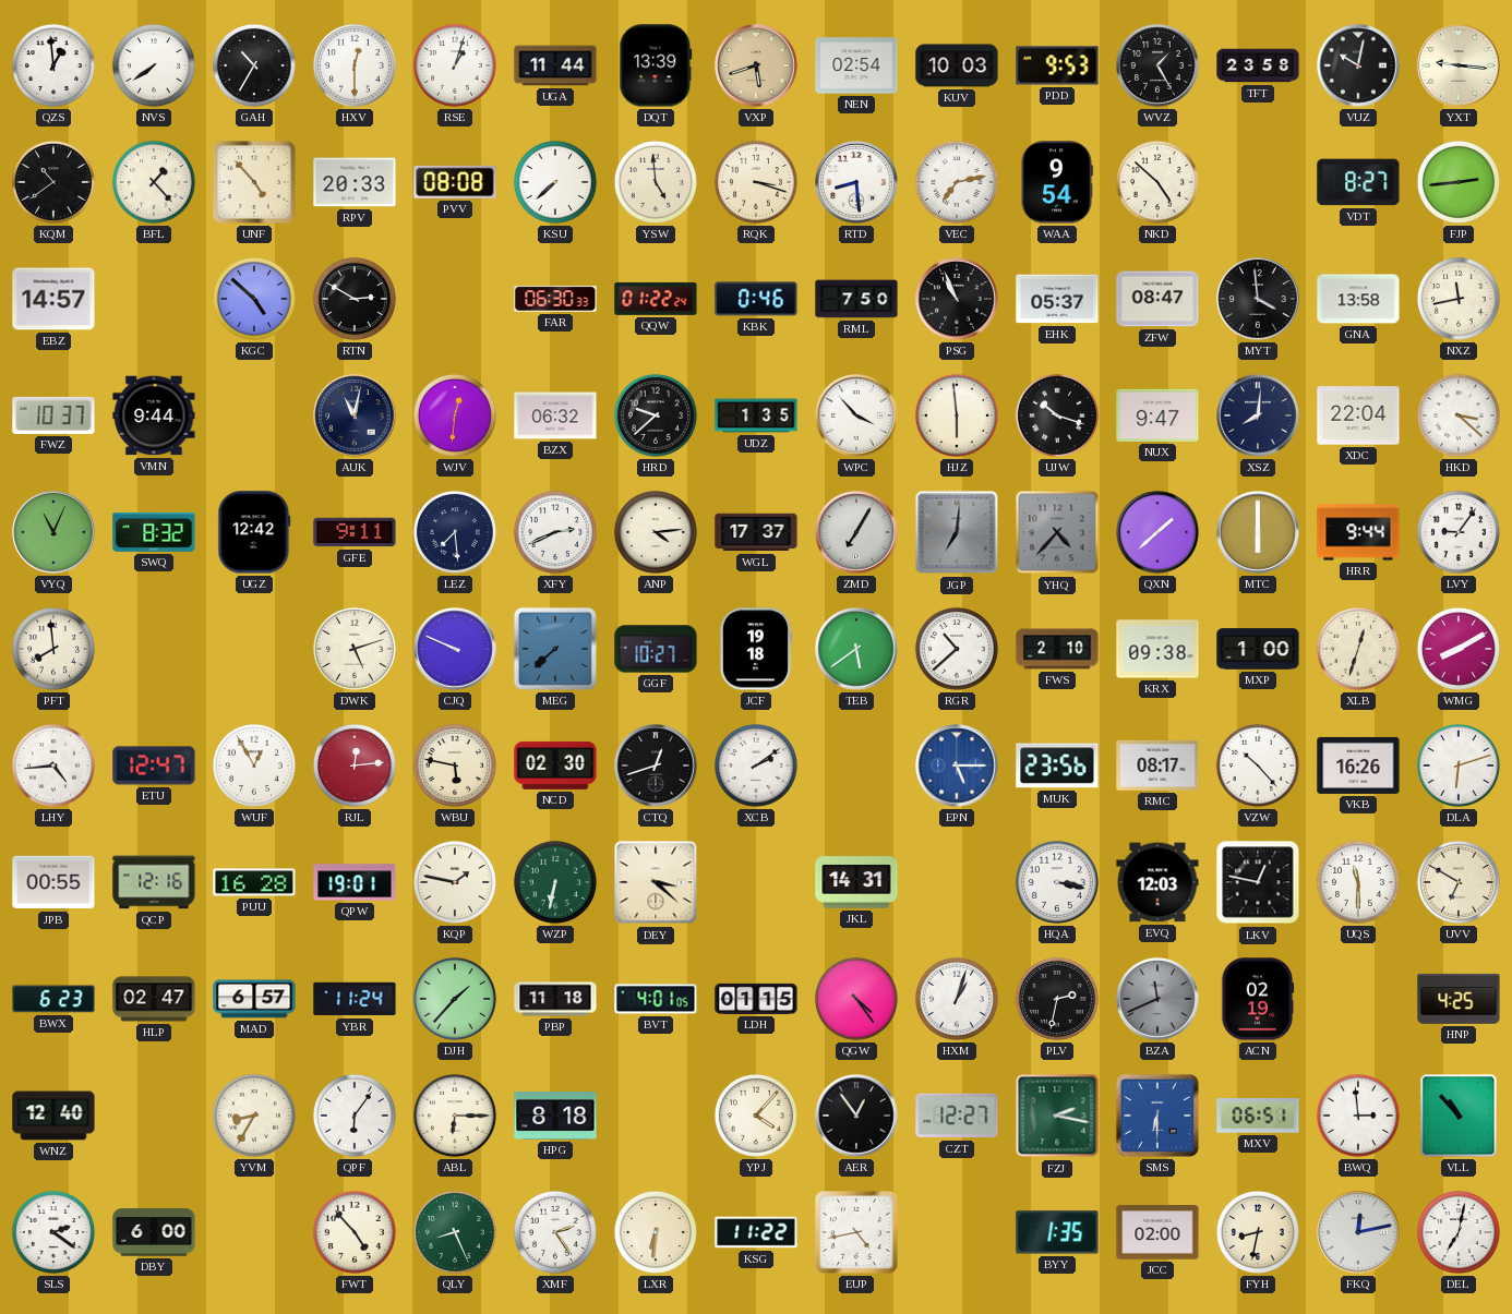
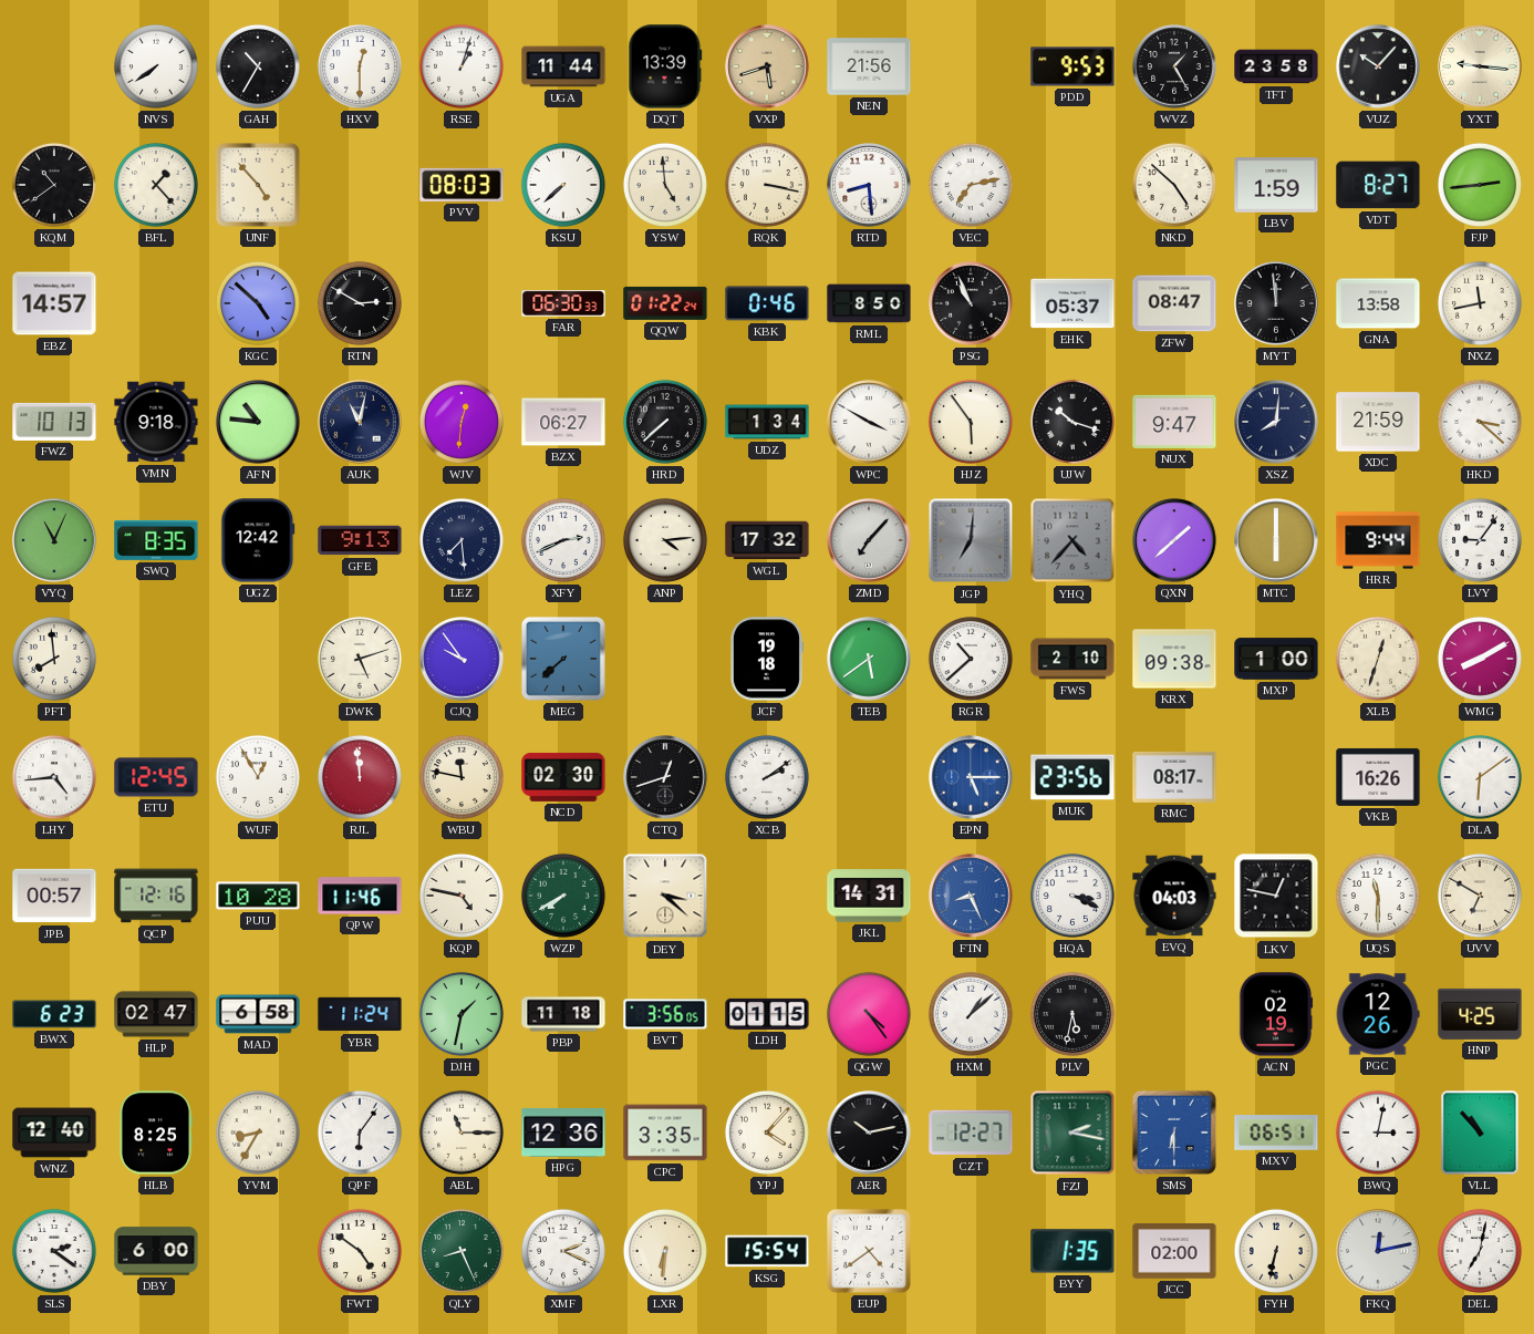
QZS: 12:59 -> none
NEN: 02:54 -> 21:56
KUV: 10:03 -> none
VUZ: 10:02 -> 10:07
RPV: 20:33 -> none
PVV: 08:08 -> 08:03
RQK: 3:18 -> 3:17
WAA: 9:54 -> none
LBV: none -> 1:59
RML: 7:50 -> 8:50
MYT: 3:59 -> 11:59
FWZ: 10:37 -> 10:13
VMN: 9:44 -> 9:18
AFN: none -> 10:46
BZX: 06:32 -> 06:27
HRD: 9:38 -> 7:38
UDZ: 1:35 -> 1:34
WPC: 3:53 -> 3:50
HJZ: 5:59 -> 5:54
XDC: 22:04 -> 21:59
SWQ: 8:32 -> 8:35
GFE: 9:11 -> 9:13
WGL: 17:37 -> 17:32
ZMD: 7:05 -> 7:07
CJQ: 9:49 -> 9:54
GGF: 10:27 -> none
ETU: 12:47 -> 12:45
RJL: 12:14 -> 11:59
WBU: 5:47 -> 11:47
VZW: 10:23 -> none
DLA: 6:12 -> 6:09
JPB: 00:55 -> 00:57
PUU: 16:28 -> 10:28
QPW: 19:01 -> 11:46
KQP: 1:47 -> 4:47
WZP: 6:32 -> 7:40
FTN: none -> 8:26
HQA: 3:17 -> 3:19
EVQ: 12:03 -> 04:03
MAD: 6:57 -> 6:58
DJH: 1:37 -> 1:32
BVT: 4:01 -> 3:56
HXM: 1:03 -> 1:08
PLV: 2:32 -> 5:32
BZA: 11:41 -> none
PGC: none -> 12:26
HLB: none -> 8:25
ABL: 6:15 -> 11:15
HPG: 8:18 -> 12:36
CPC: none -> 3:35
AER: 12:54 -> 10:13
BWQ: 2:59 -> 3:02
FWT: 4:53 -> 4:51
XMF: 2:24 -> 2:19
KSG: 11:22 -> 15:54
EUP: 4:43 -> 4:39
FYH: 8:32 -> 6:32
